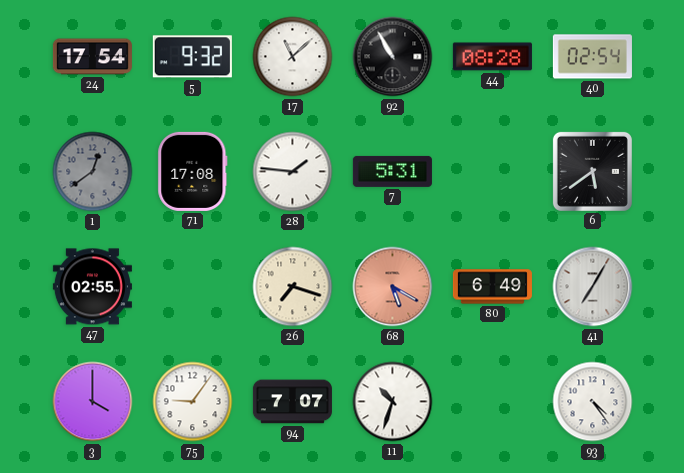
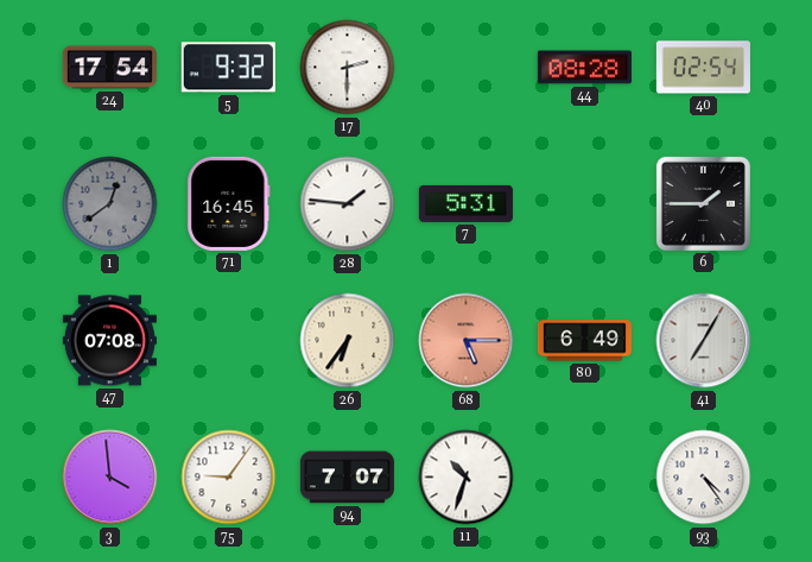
17: 11:08 -> 2:30
92: 10:55 -> none
71: 17:08 -> 16:45
6: 5:39 -> 1:45
47: 02:55 -> 07:08
26: 7:18 -> 6:36
68: 5:20 -> 5:15
3: 4:00 -> 3:59
